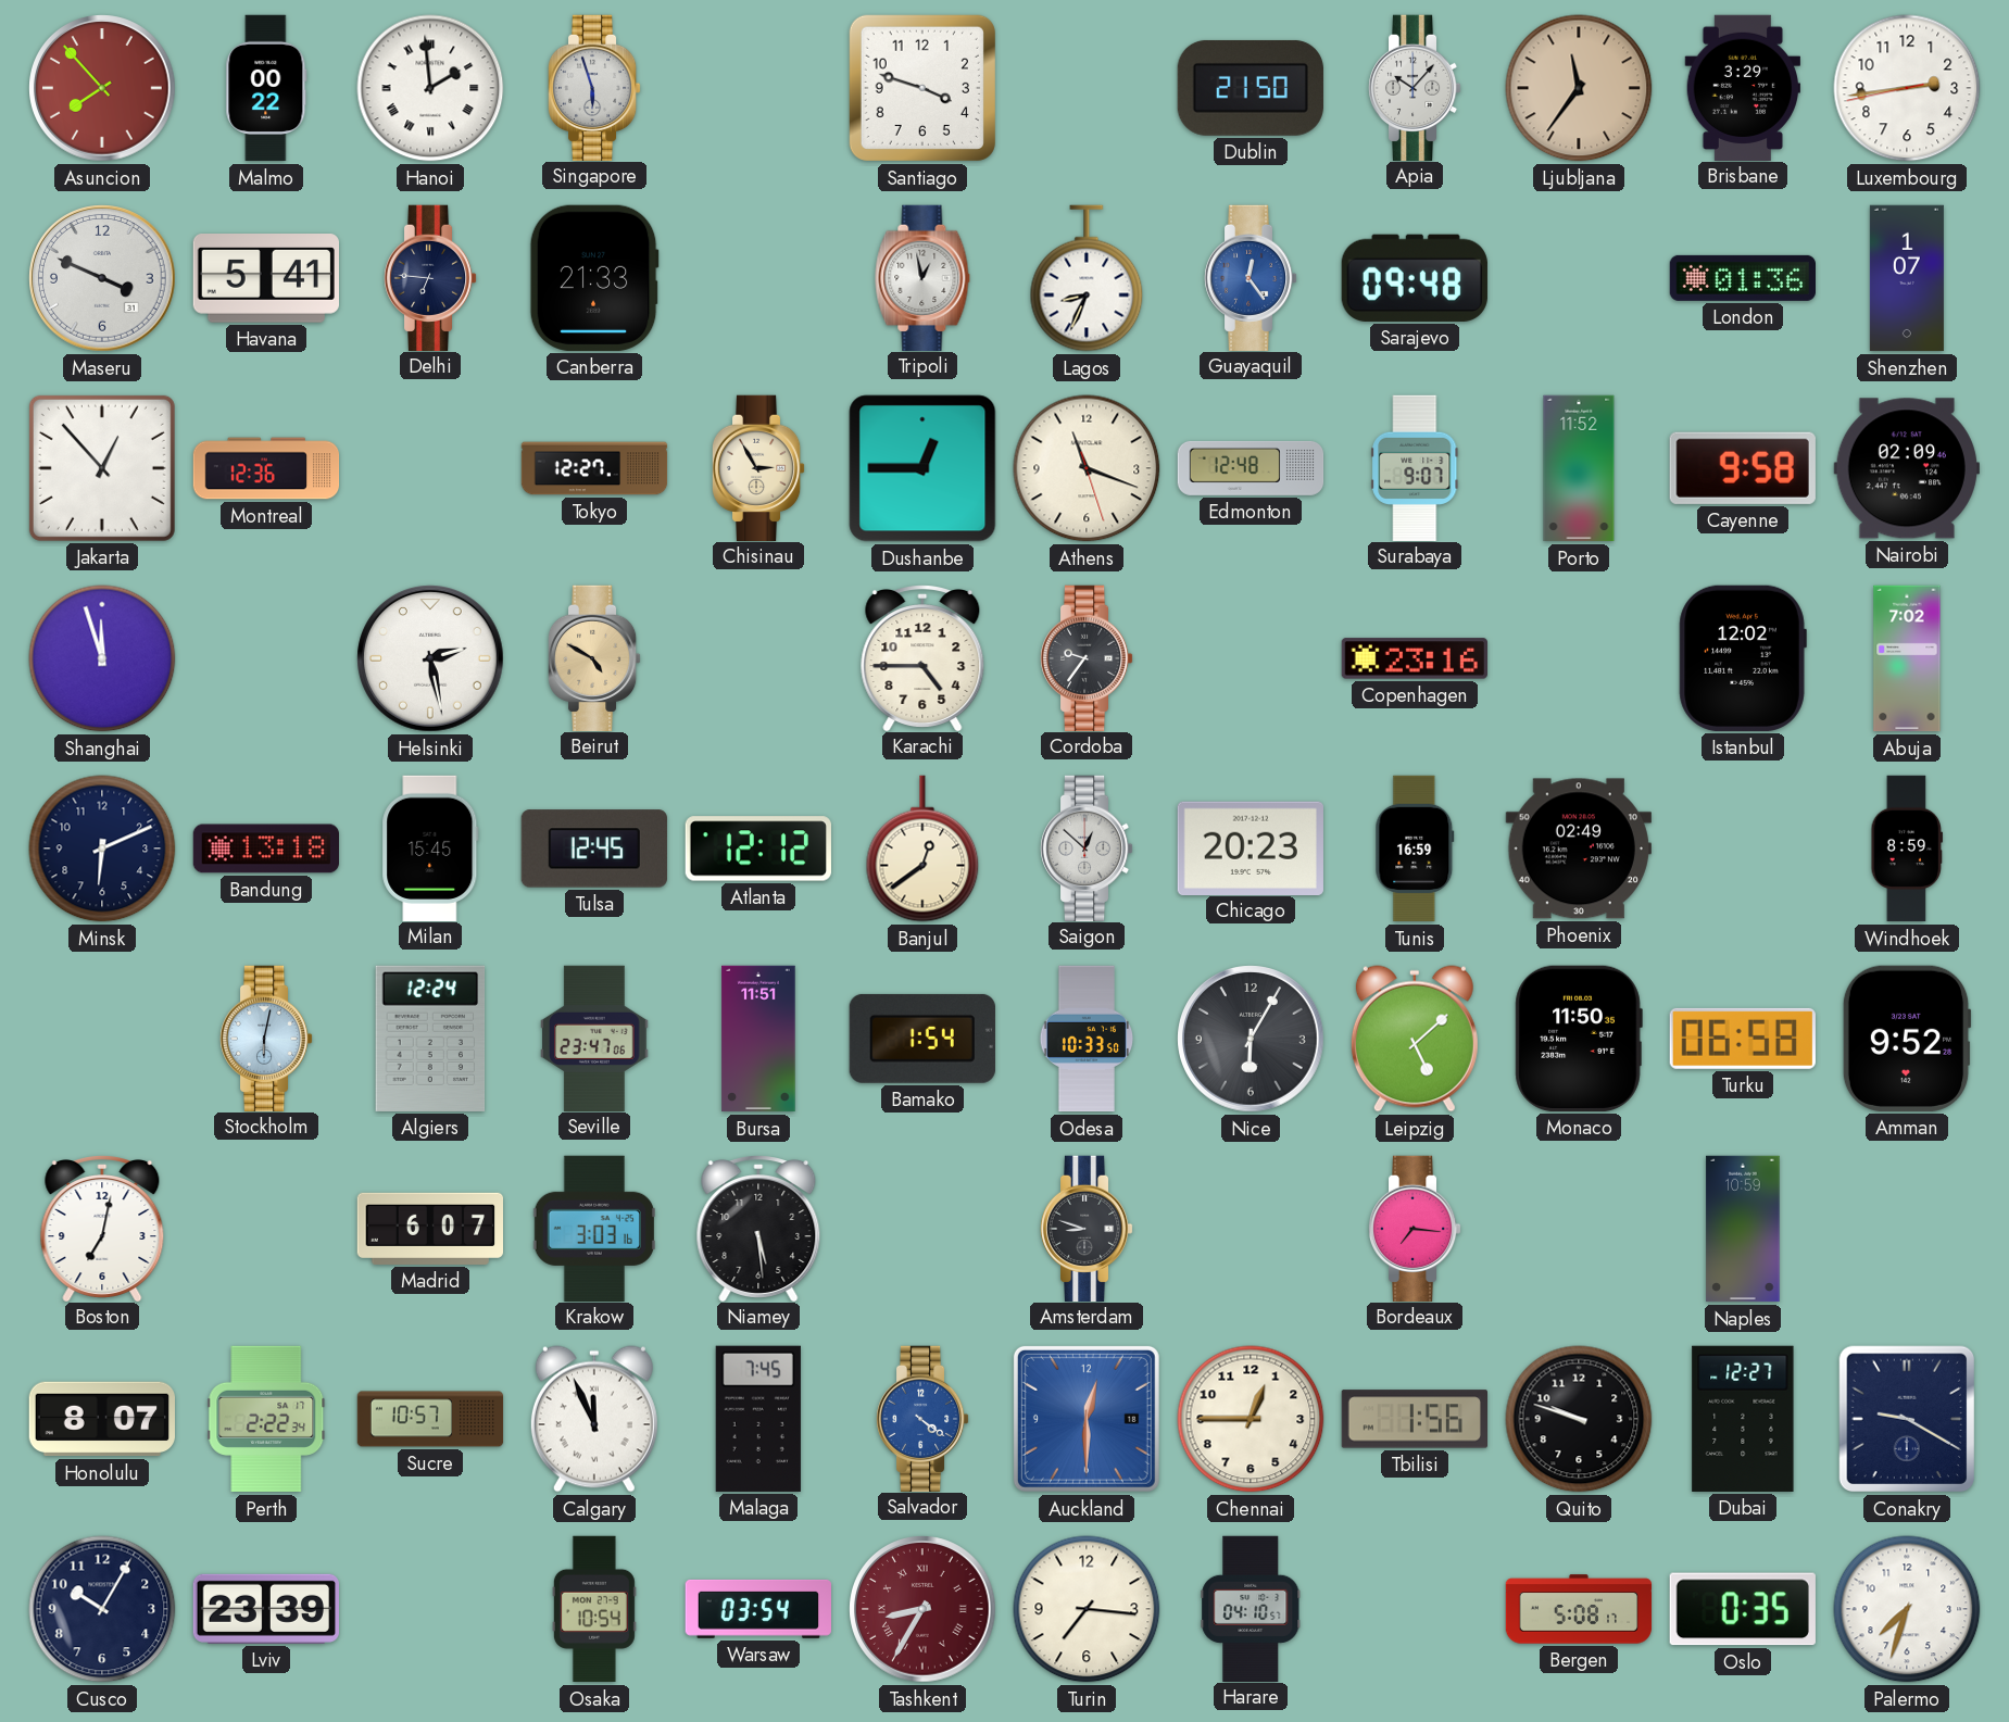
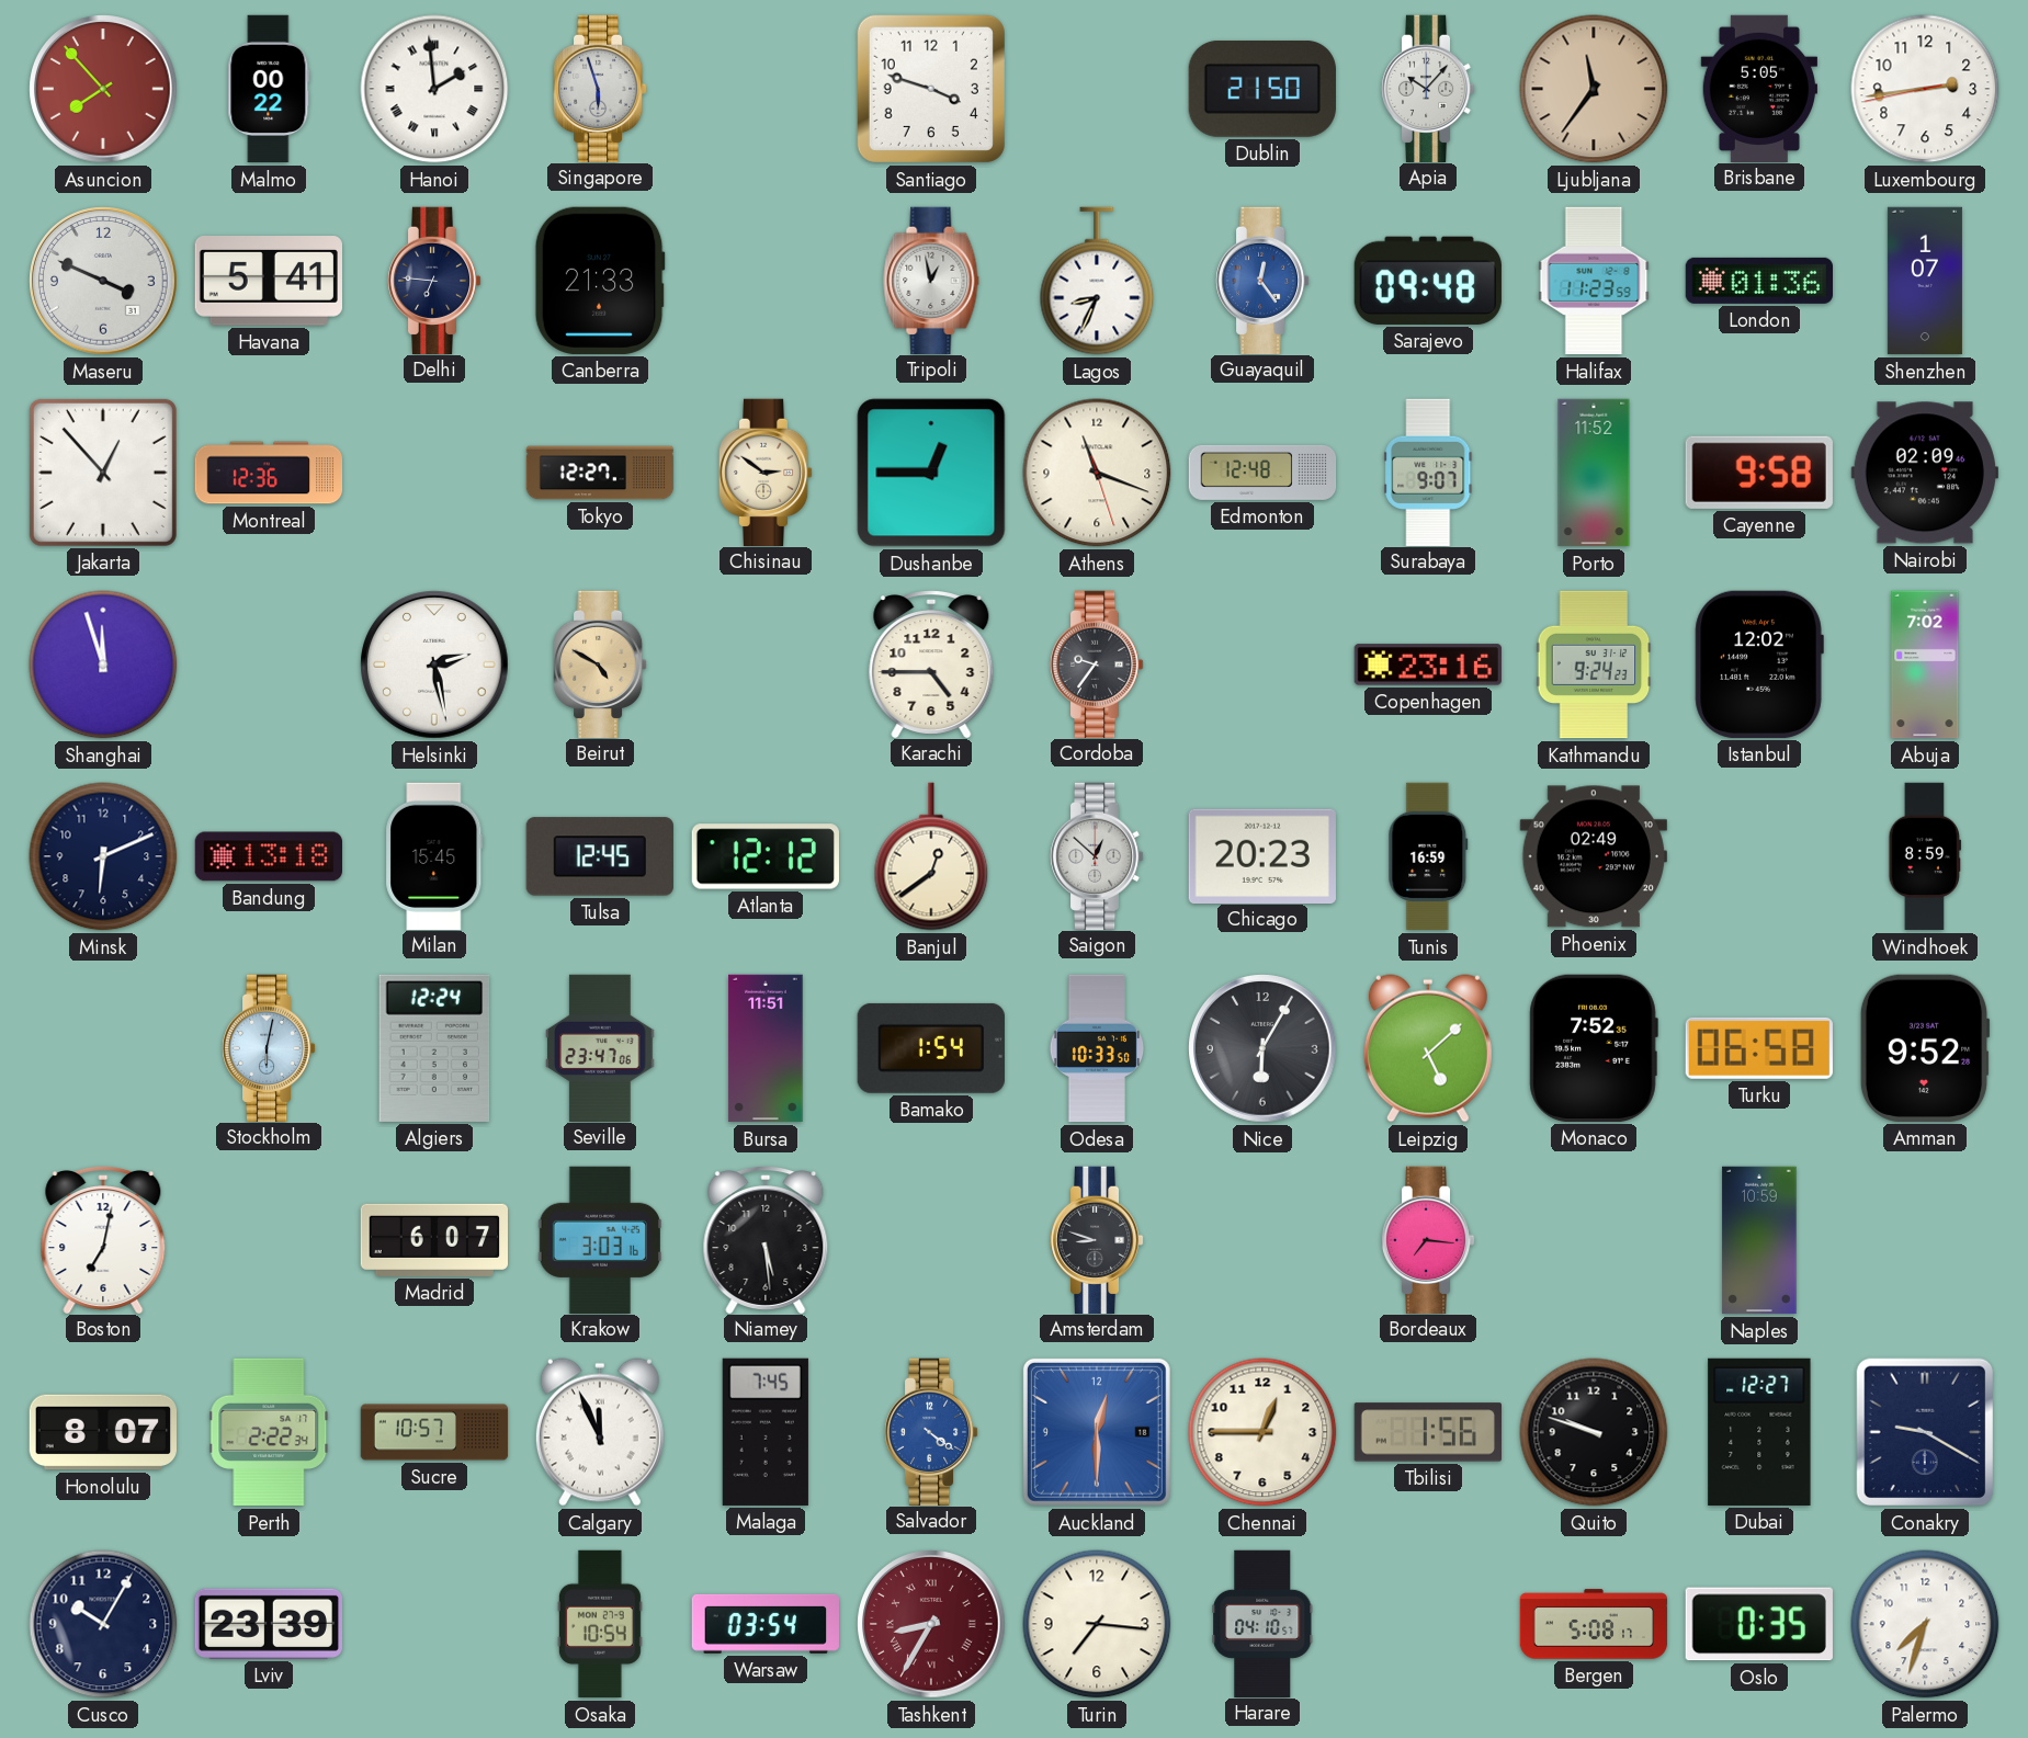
Brisbane: 3:29 -> 5:05
Halifax: none -> 11:23
Chisinau: 2:55 -> 2:51
Kathmandu: none -> 9:24
Monaco: 11:50 -> 7:52
